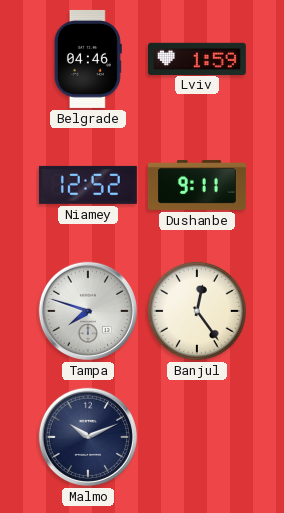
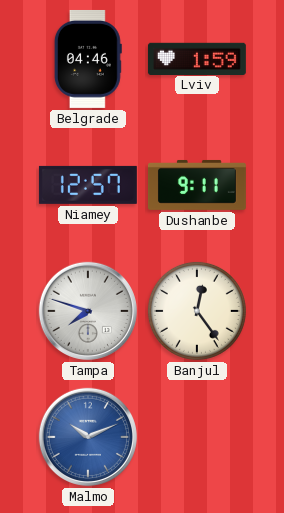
Niamey: 12:52 -> 12:57
Malmo dial: navy -> blue
